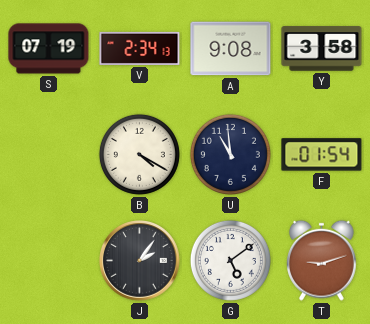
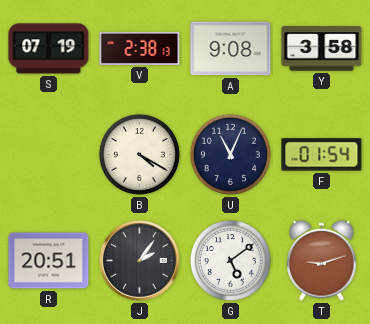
V: 2:34 -> 2:38
U: 10:59 -> 11:04
R: none -> 20:51
